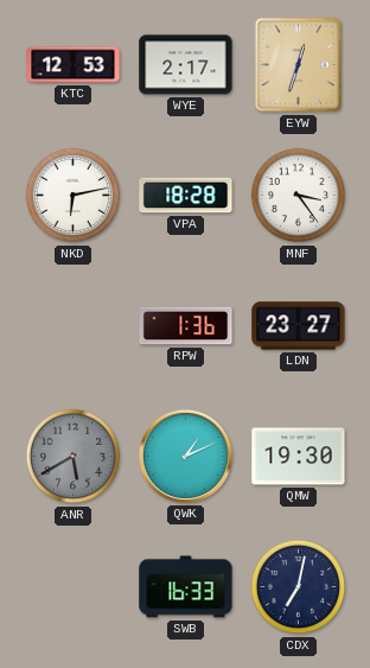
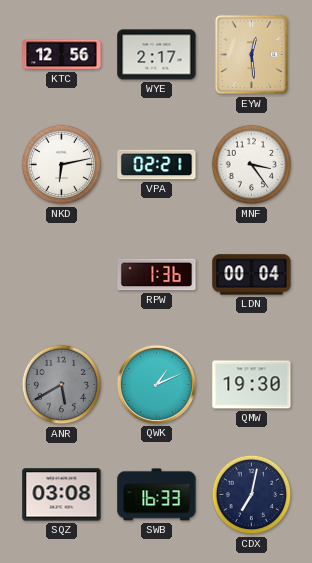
KTC: 12:53 -> 12:56
EYW: 12:33 -> 12:29
VPA: 18:28 -> 02:21
LDN: 23:27 -> 00:04
SQZ: none -> 03:08
